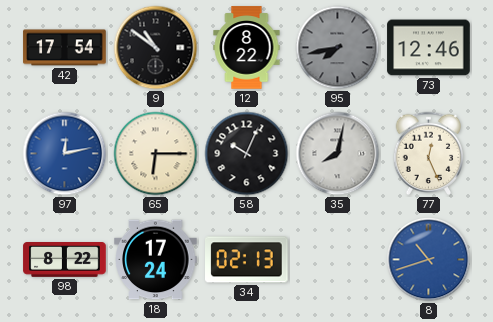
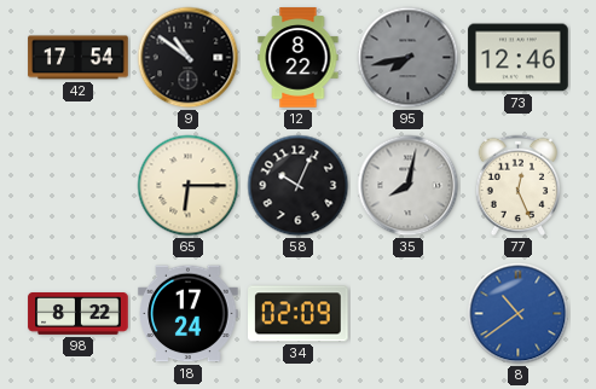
97: 12:13 -> none
34: 02:13 -> 02:09
8: 10:42 -> 10:39
